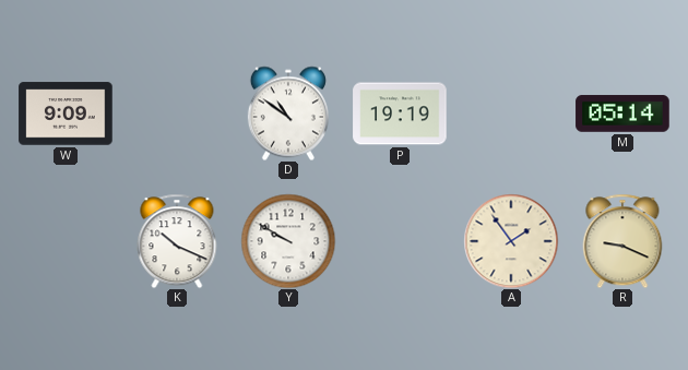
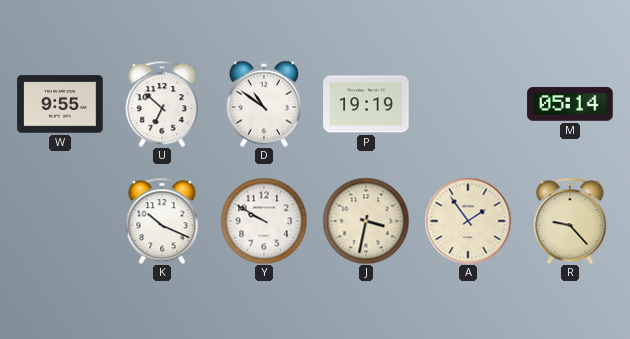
W: 9:09 -> 9:55
U: none -> 6:52
J: none -> 3:32
R: 9:19 -> 9:23
